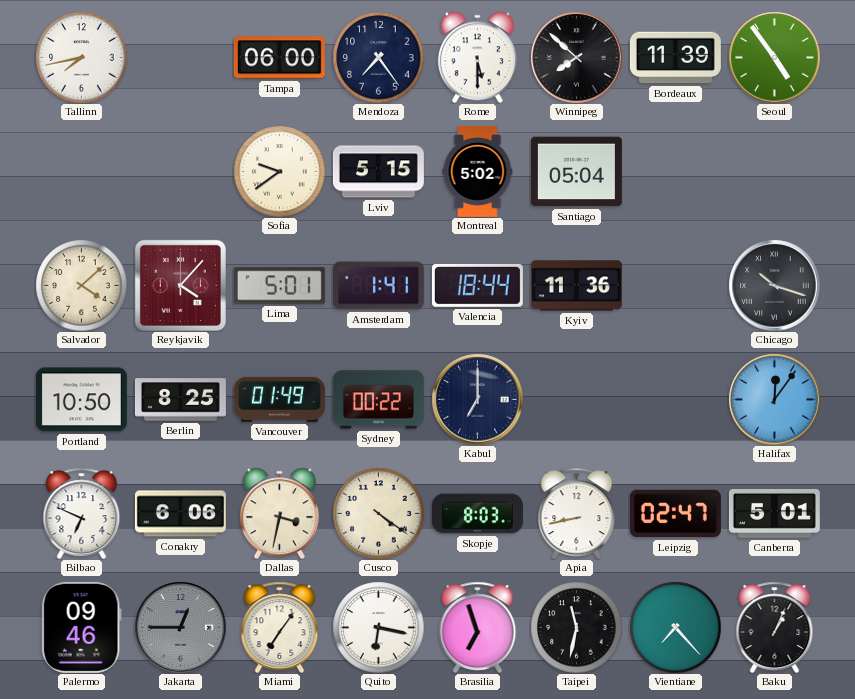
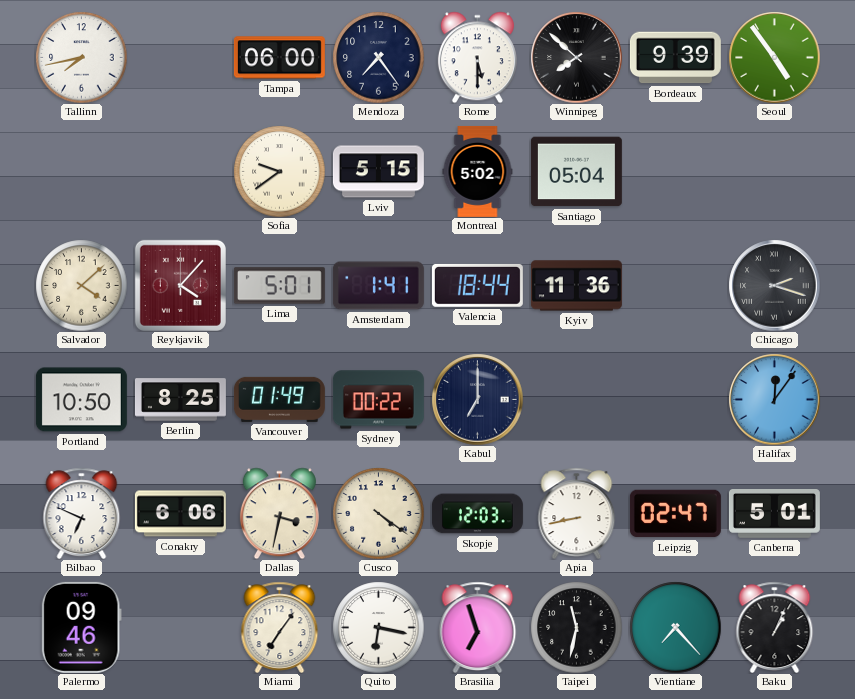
Bordeaux: 11:39 -> 9:39
Chicago: 10:18 -> 2:18
Skopje: 8:03 -> 12:03
Jakarta: 12:45 -> none
